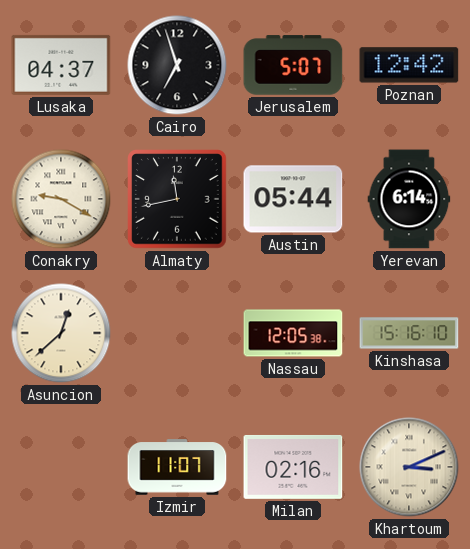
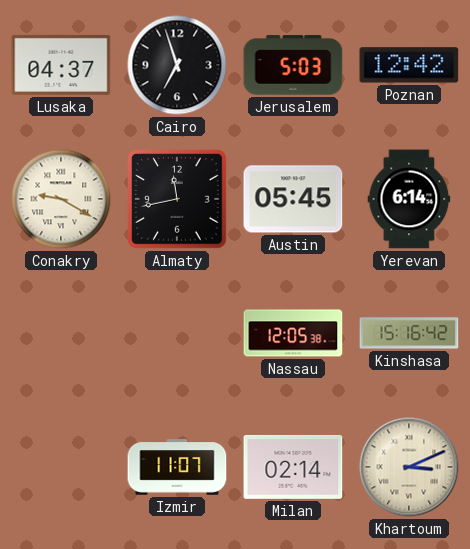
Jerusalem: 5:07 -> 5:03
Austin: 05:44 -> 05:45
Asuncion: 12:38 -> none
Kinshasa: 15:16:10 -> 15:16:42
Milan: 02:16 -> 02:14
